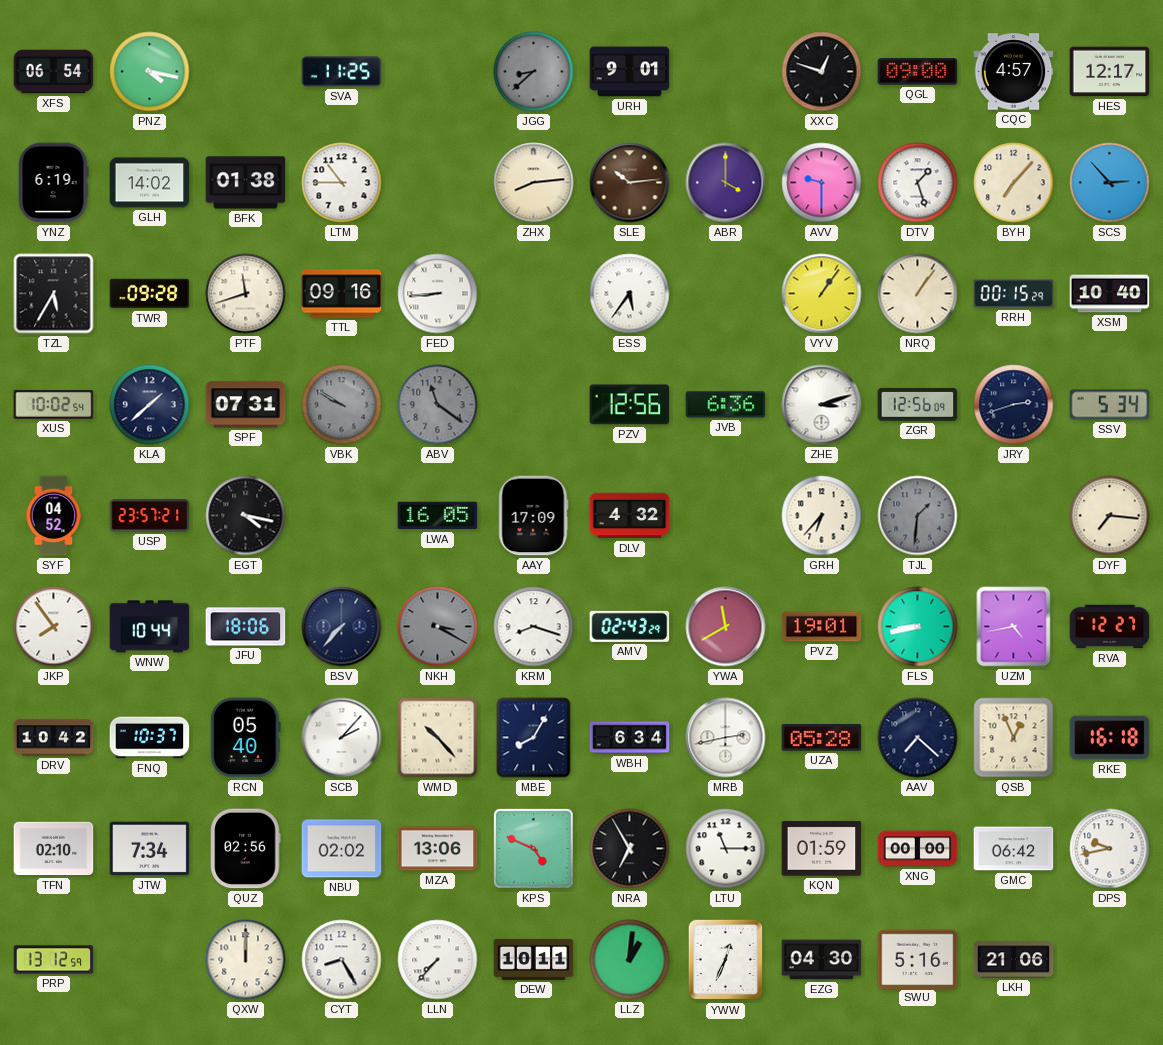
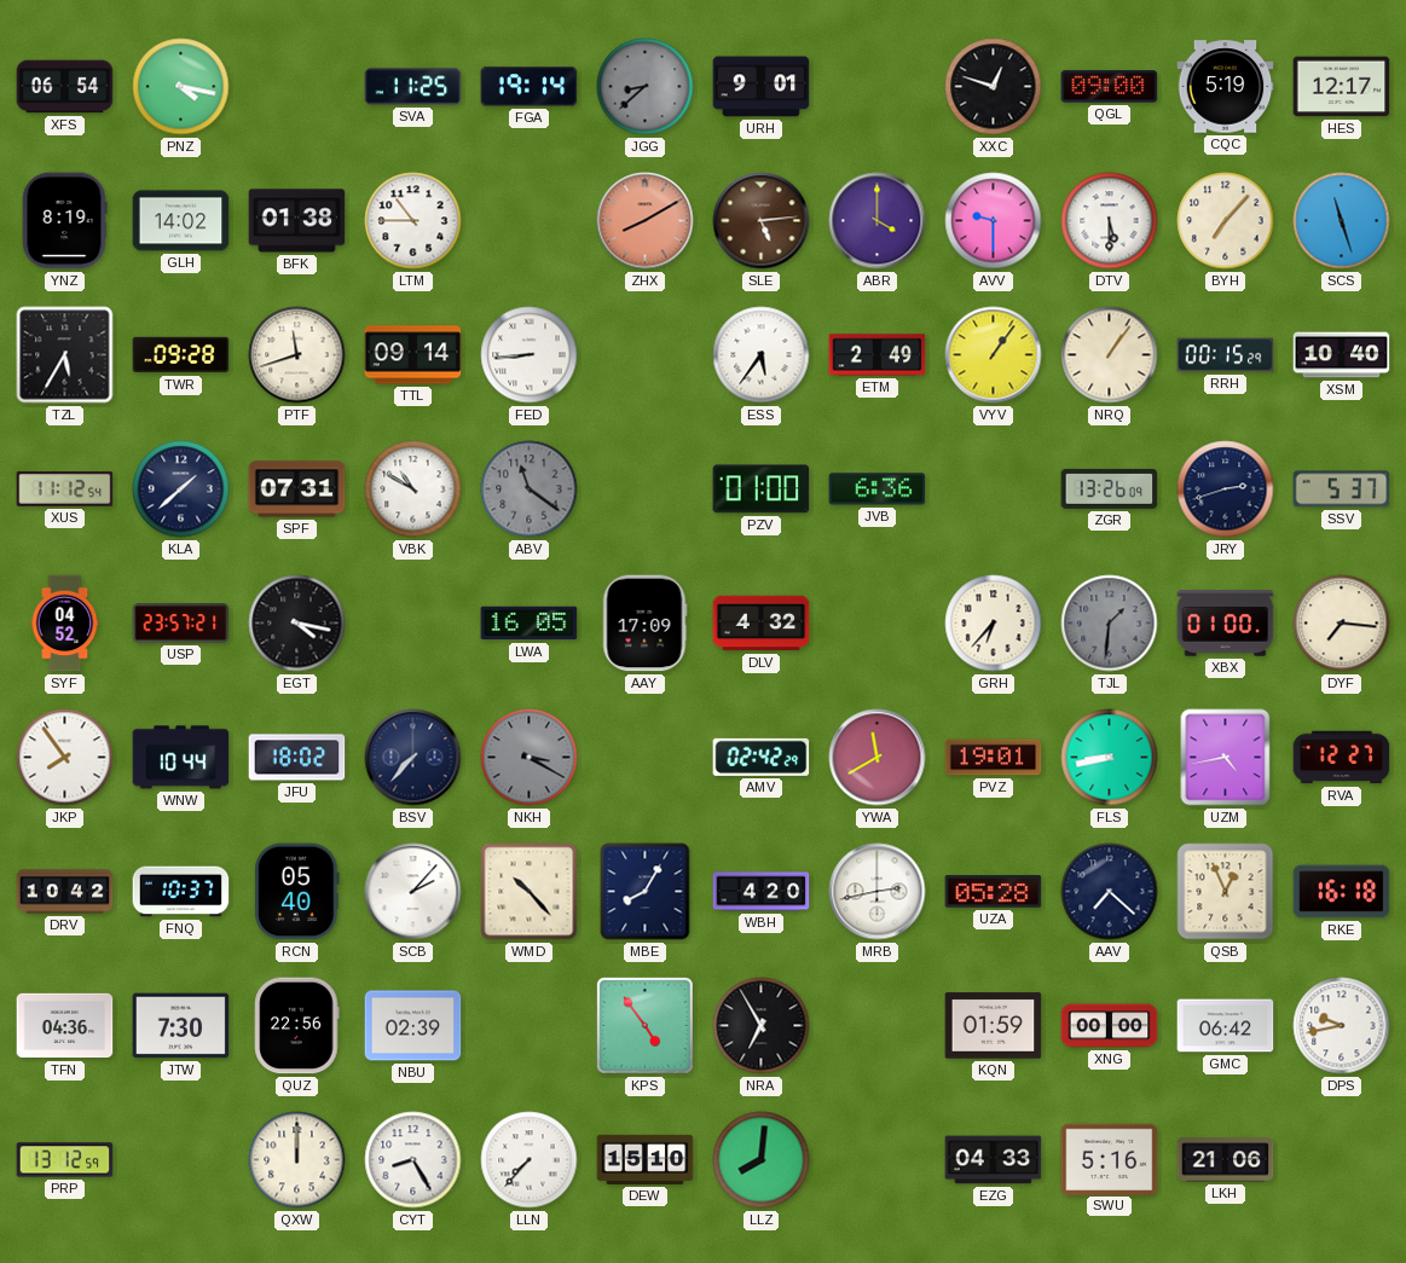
FGA: none -> 19:14
CQC: 4:57 -> 5:19
YNZ: 6:19 -> 8:19
ZHX: 8:14 -> 8:10
ZHX dial: cream -> salmon
SLE: 10:14 -> 5:14
DTV: 1:27 -> 5:30
SCS: 2:53 -> 11:27
TTL: 09:16 -> 09:14
ETM: none -> 2:49
XUS: 10:02 -> 11:12
VBK: 9:50 -> 10:50
VBK dial: grey -> white
PZV: 12:56 -> 01:00
ZHE: 3:12 -> none
ZGR: 12:56 -> 13:26
SSV: 5:34 -> 5:37
XBX: none -> 01:00
JFU: 18:06 -> 18:02
KRM: 8:18 -> none
AMV: 02:43 -> 02:42
WBH: 6:34 -> 4:20
TFN: 02:10 -> 04:36
JTW: 7:34 -> 7:30
QUZ: 02:56 -> 22:56
NBU: 02:02 -> 02:39
MZA: 13:06 -> none
KPS: 4:49 -> 4:54
LTU: 11:15 -> none
DEW: 10:11 -> 15:10
LLZ: 1:01 -> 8:01
YWW: 12:34 -> none
EZG: 04:30 -> 04:33
